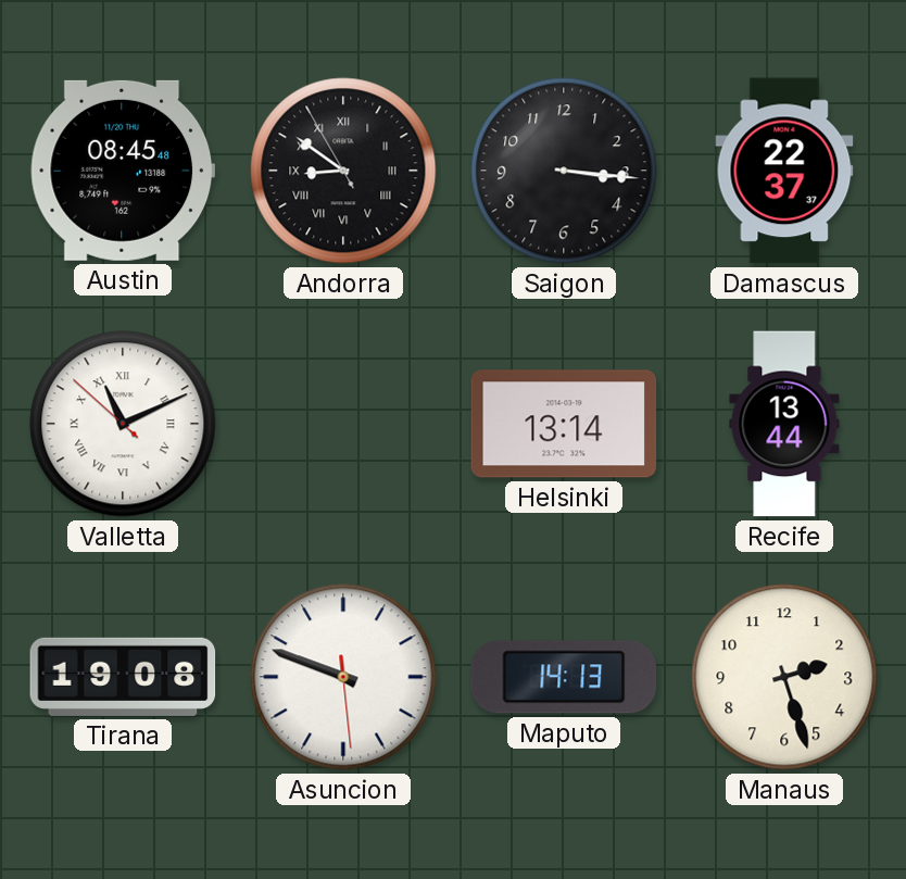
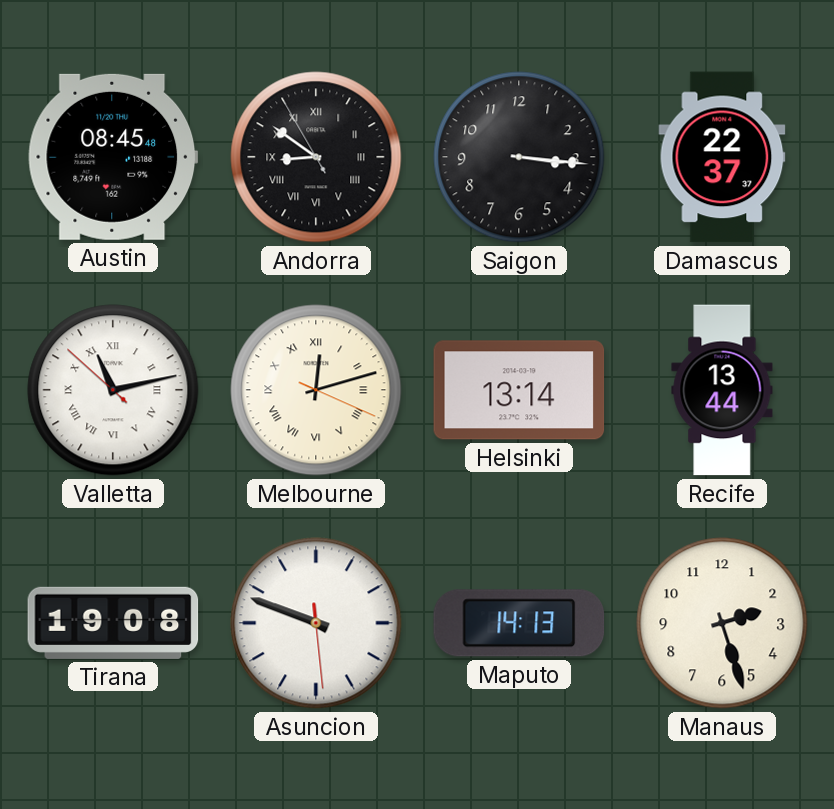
Valletta: 11:10 -> 11:12
Melbourne: none -> 12:12
